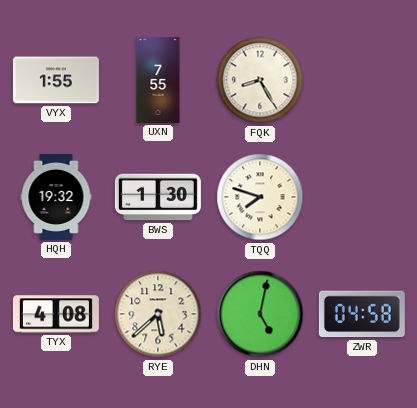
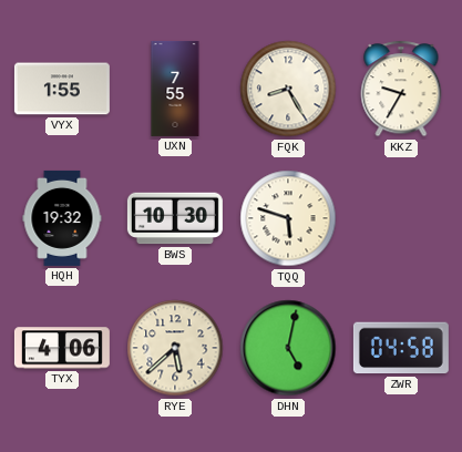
KKZ: none -> 9:35
BWS: 1:30 -> 10:30
TQQ: 7:48 -> 5:48
TYX: 4:08 -> 4:06
